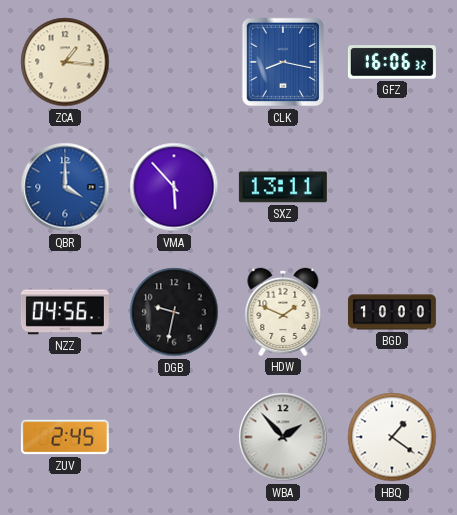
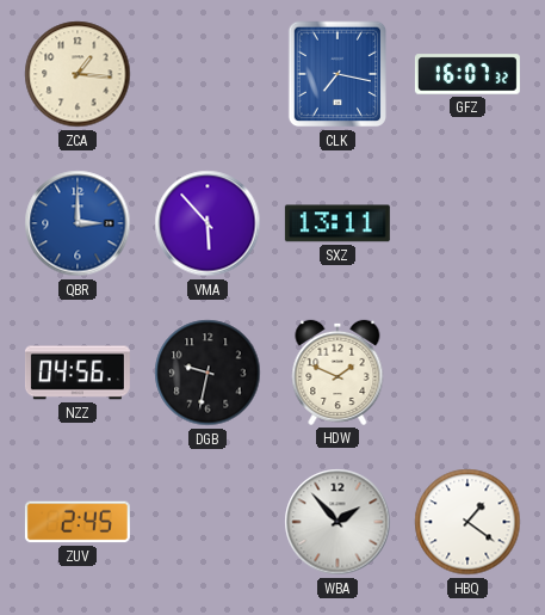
CLK: 8:17 -> 7:17
GFZ: 16:06 -> 16:07
QBR: 4:00 -> 3:00
BGD: 10:00 -> none
